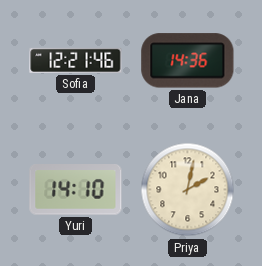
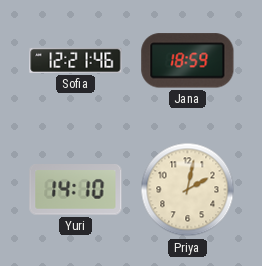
Jana: 14:36 -> 18:59
